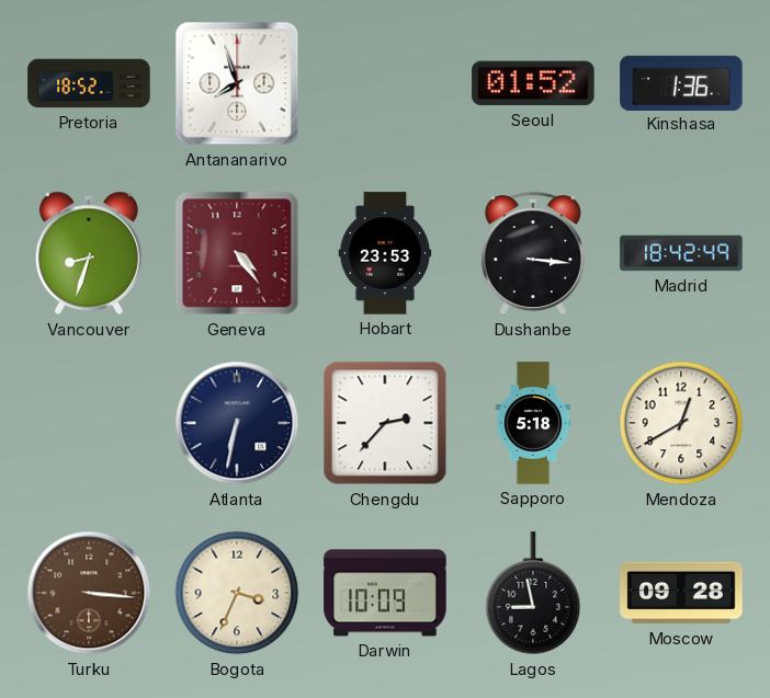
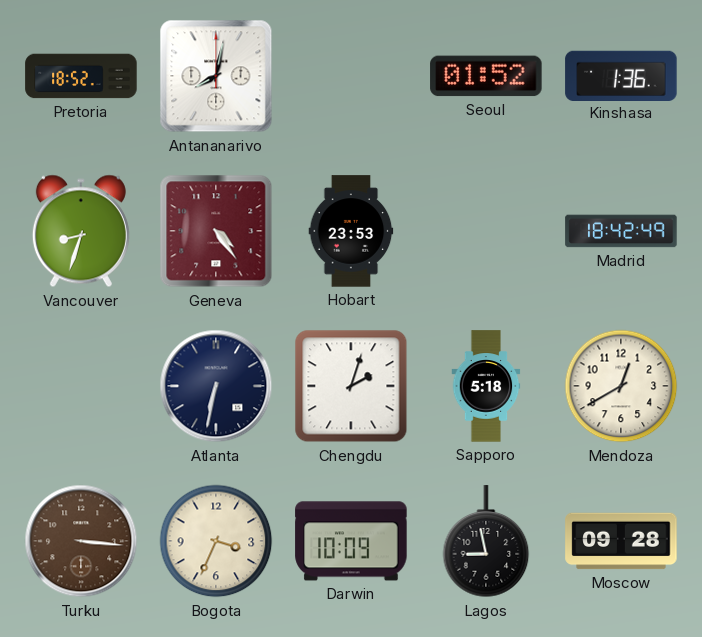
Antananarivo: 7:57 -> 8:02
Dushanbe: 3:16 -> none
Chengdu: 2:37 -> 2:03
